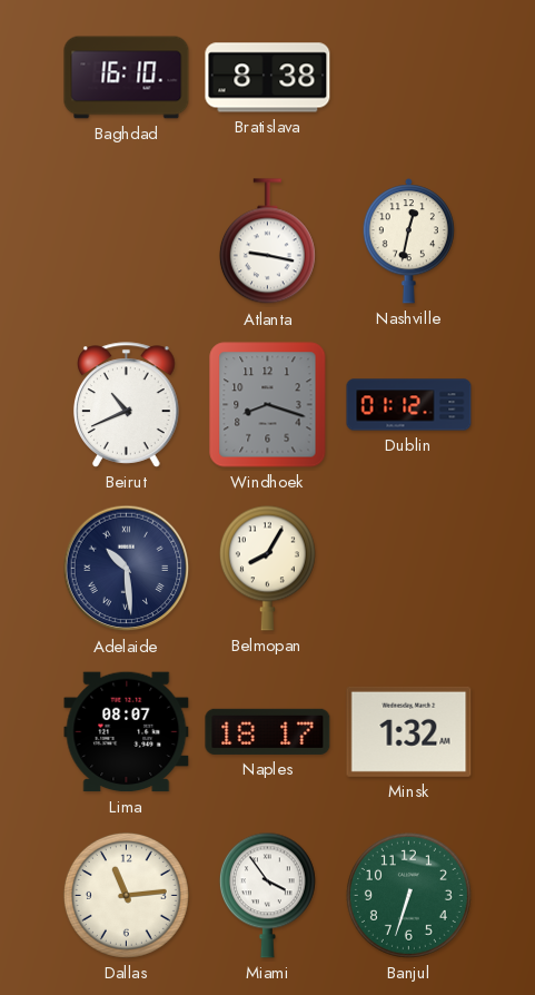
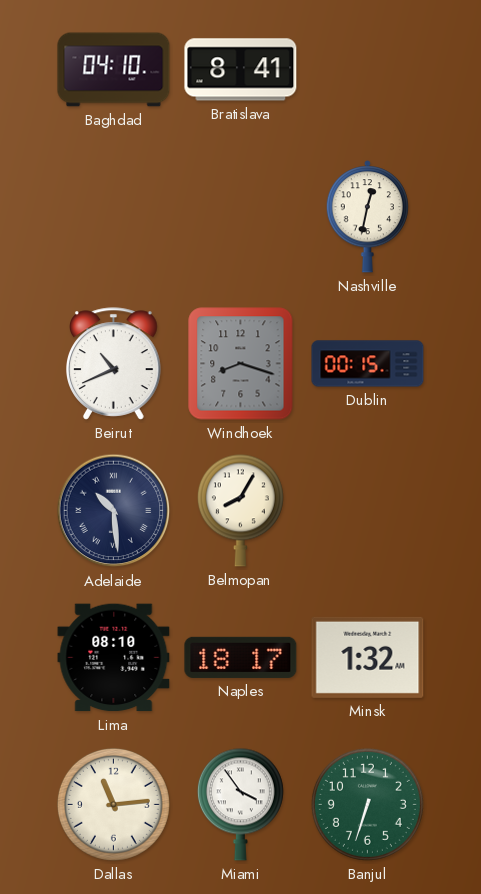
Baghdad: 16:10 -> 04:10
Bratislava: 8:38 -> 8:41
Atlanta: 9:17 -> none
Dublin: 01:12 -> 00:15
Lima: 08:07 -> 08:10
